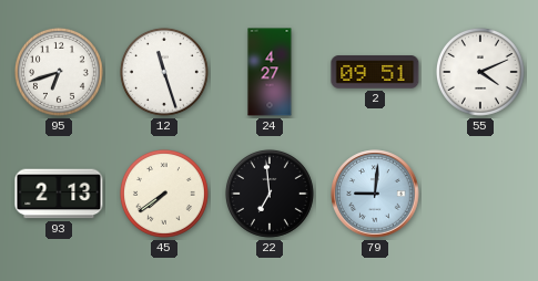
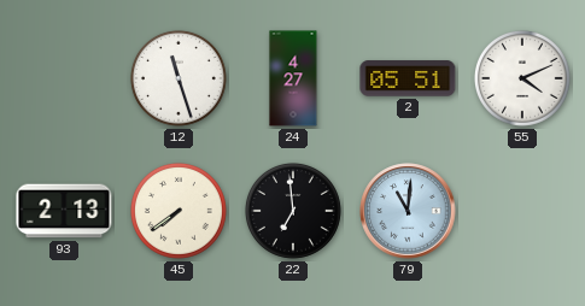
95: 6:42 -> none
2: 09:51 -> 05:51
79: 9:01 -> 11:01
